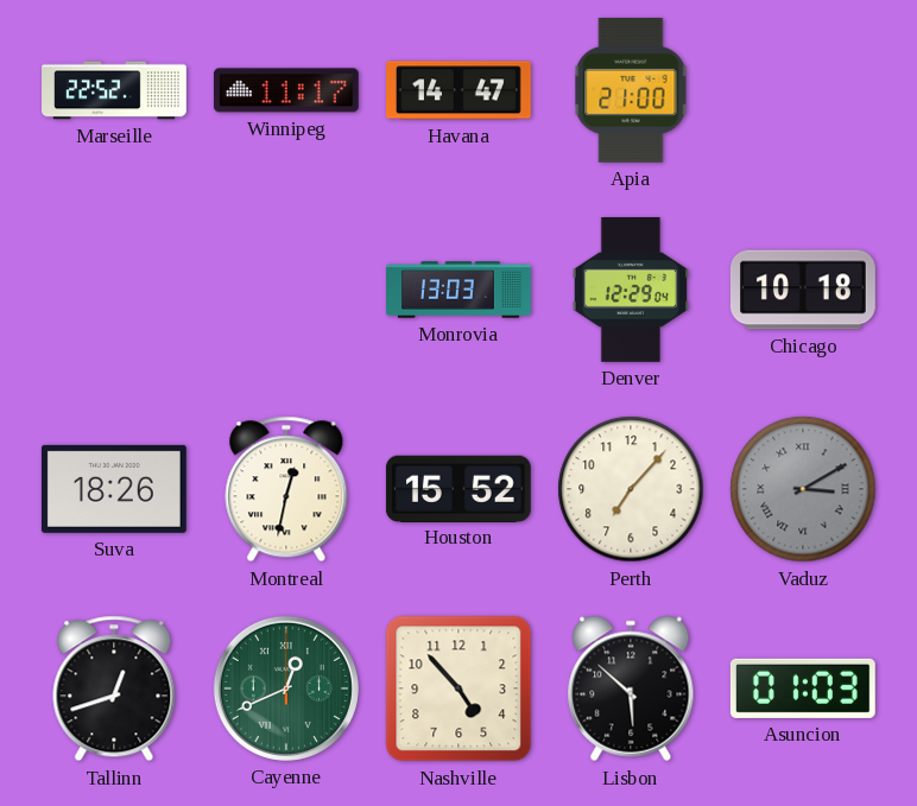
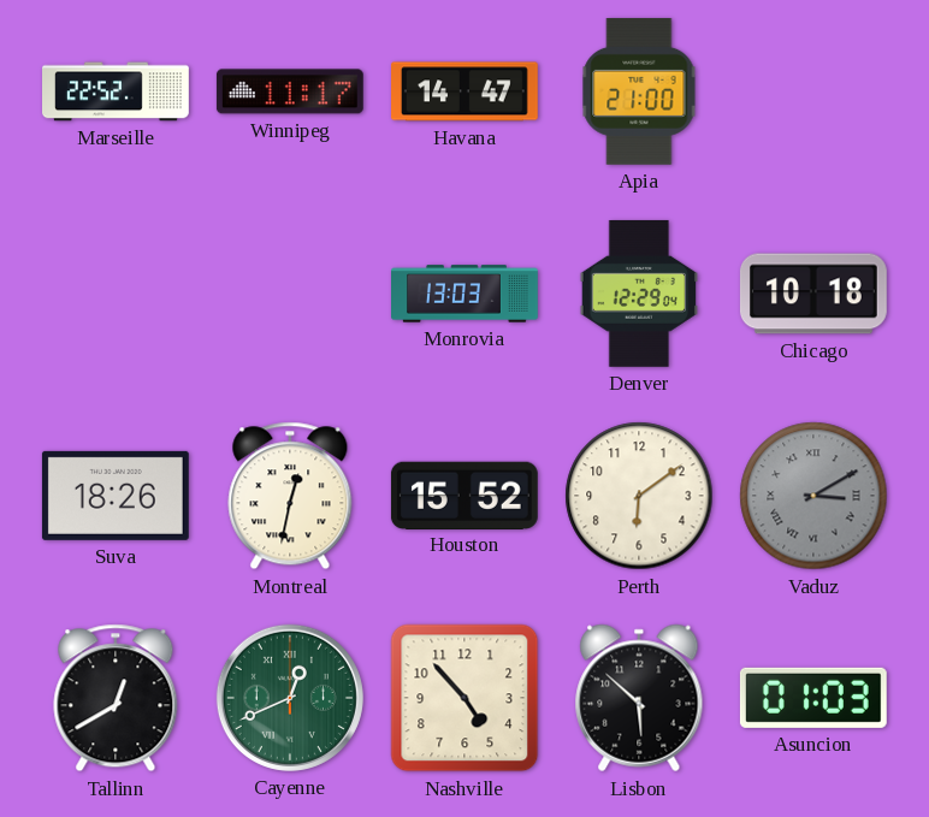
Perth: 7:07 -> 6:09
Tallinn: 12:42 -> 12:40
